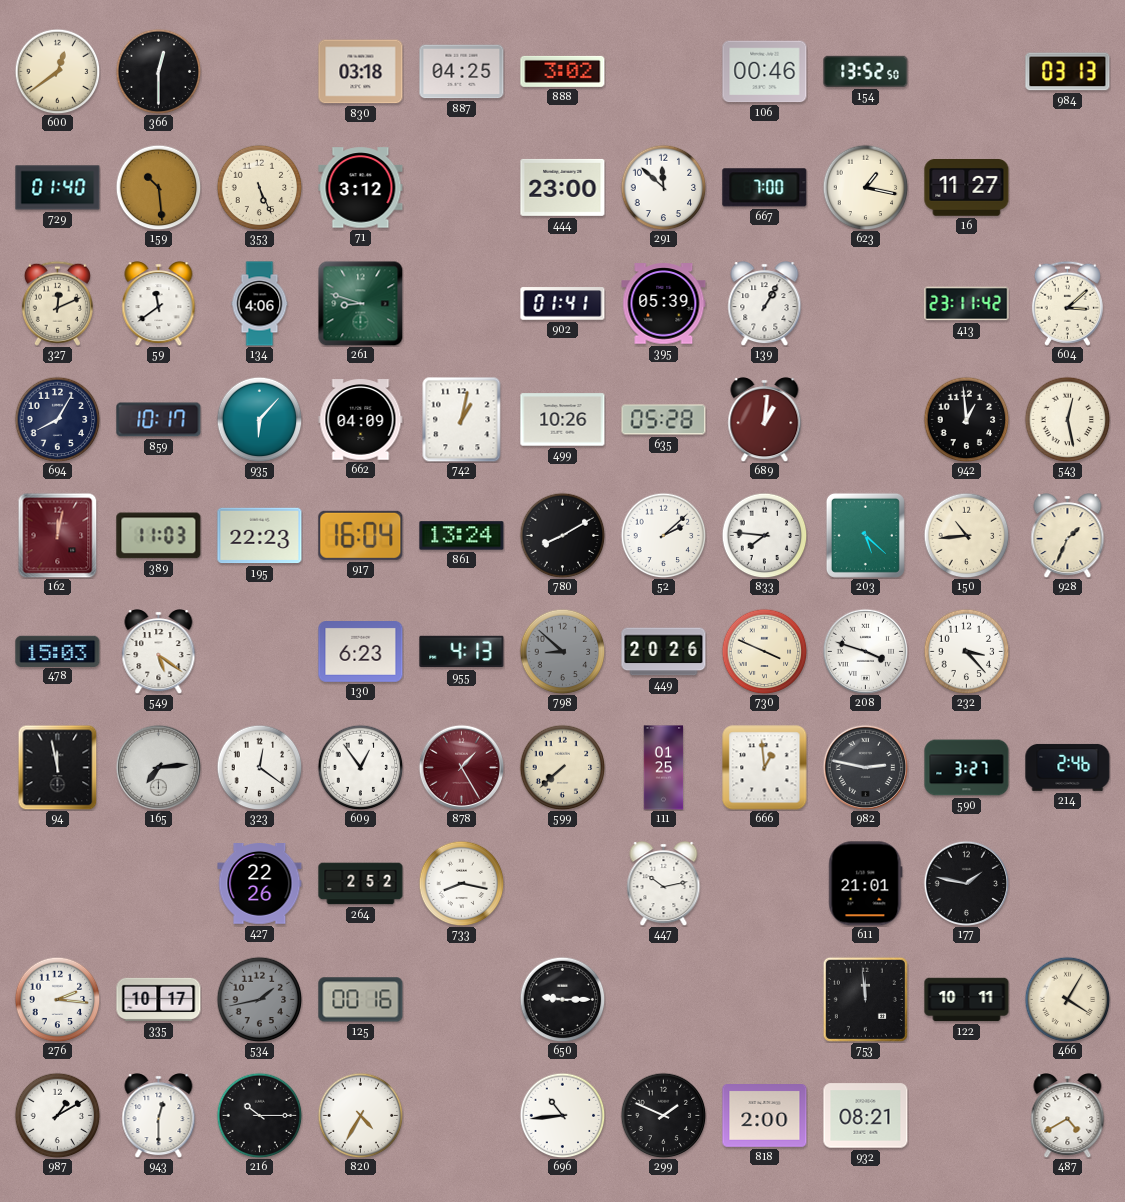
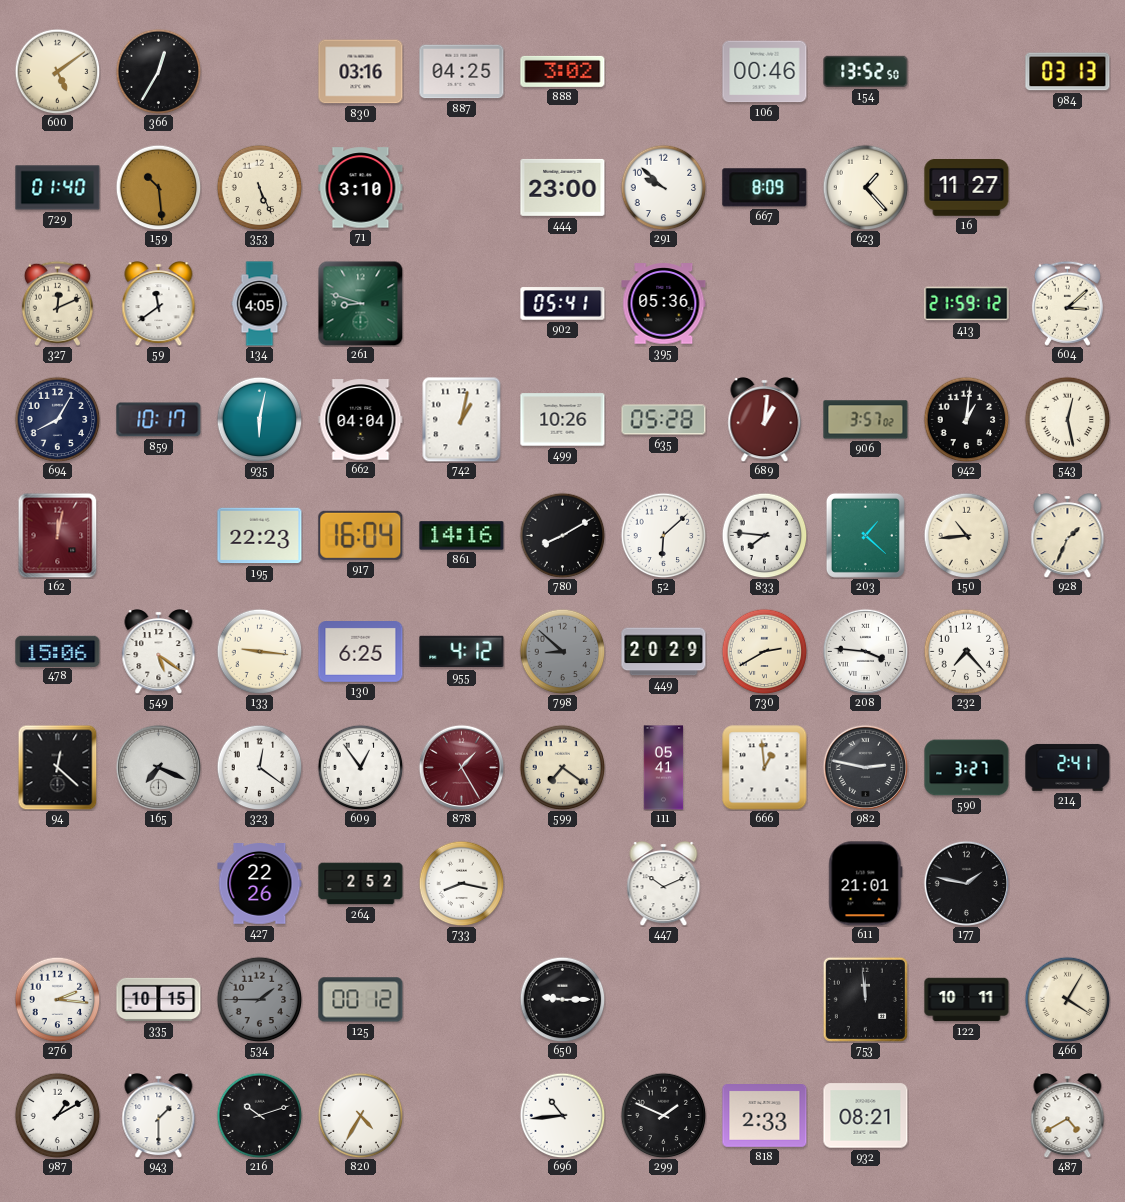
600: 12:39 -> 5:09
366: 12:30 -> 12:35
830: 03:18 -> 03:16
71: 3:12 -> 3:10
291: 11:52 -> 9:52
667: 7:00 -> 8:09
623: 1:17 -> 1:23
134: 4:06 -> 4:05
902: 01:41 -> 05:41
395: 05:39 -> 05:36
139: 1:05 -> none
413: 23:11 -> 21:59
935: 6:07 -> 6:02
662: 04:09 -> 04:04
906: none -> 3:57
942: 12:59 -> 1:01
389: 11:03 -> none
861: 13:24 -> 14:16
52: 2:08 -> 6:08
203: 5:22 -> 1:22
478: 15:03 -> 15:06
133: none -> 9:16
130: 6:23 -> 6:25
955: 4:13 -> 4:12
449: 20:26 -> 20:29
730: 3:49 -> 2:40
208: 3:48 -> 3:46
232: 3:23 -> 7:23
94: 11:58 -> 12:22
165: 7:14 -> 7:19
599: 7:38 -> 7:21
111: 01:25 -> 05:41
214: 2:46 -> 2:41
447: 10:13 -> 10:11
335: 10:17 -> 10:15
534: 1:43 -> 1:45
125: 00:16 -> 00:12
943: 12:30 -> 1:30
216: 10:15 -> 10:12
818: 2:00 -> 2:33
